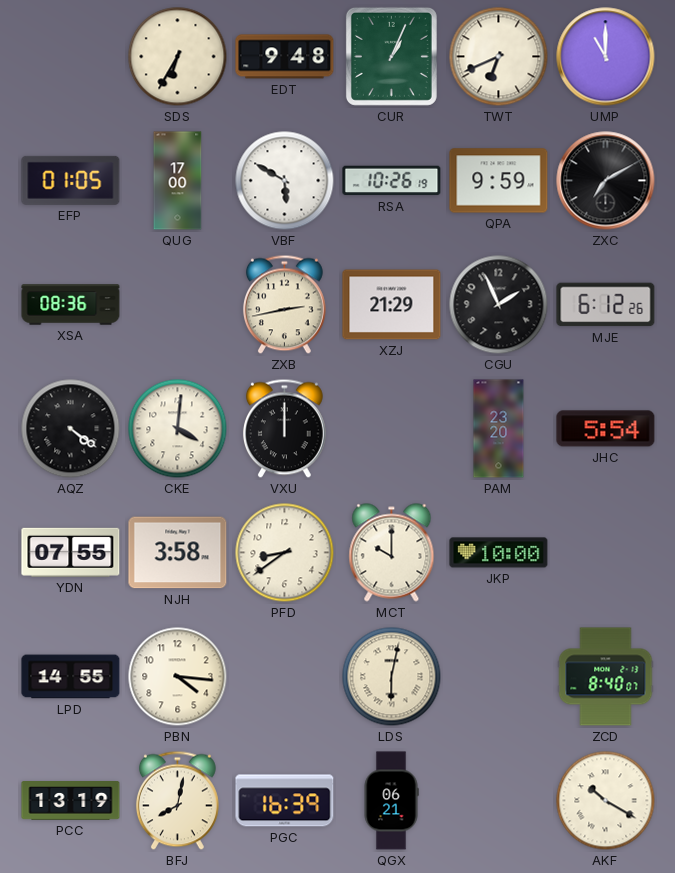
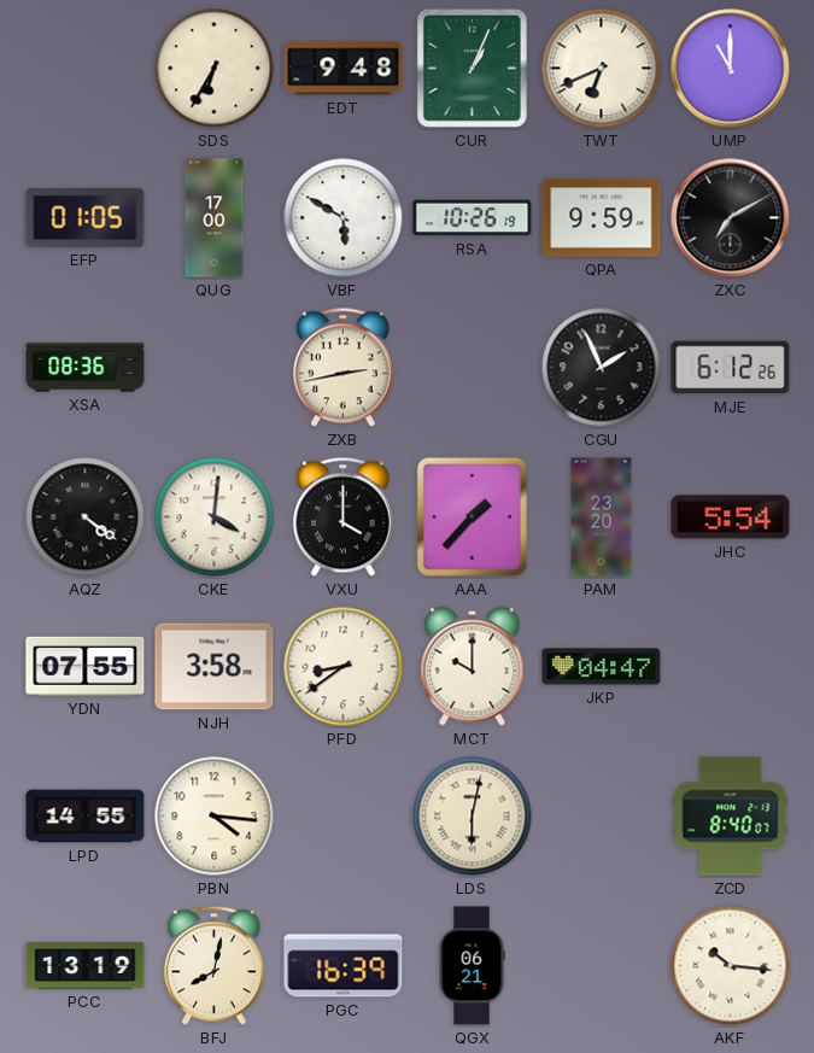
XZJ: 21:29 -> none
VXU: 12:00 -> 4:00
AAA: none -> 1:37
JKP: 10:00 -> 04:47
AKF: 10:20 -> 10:16
